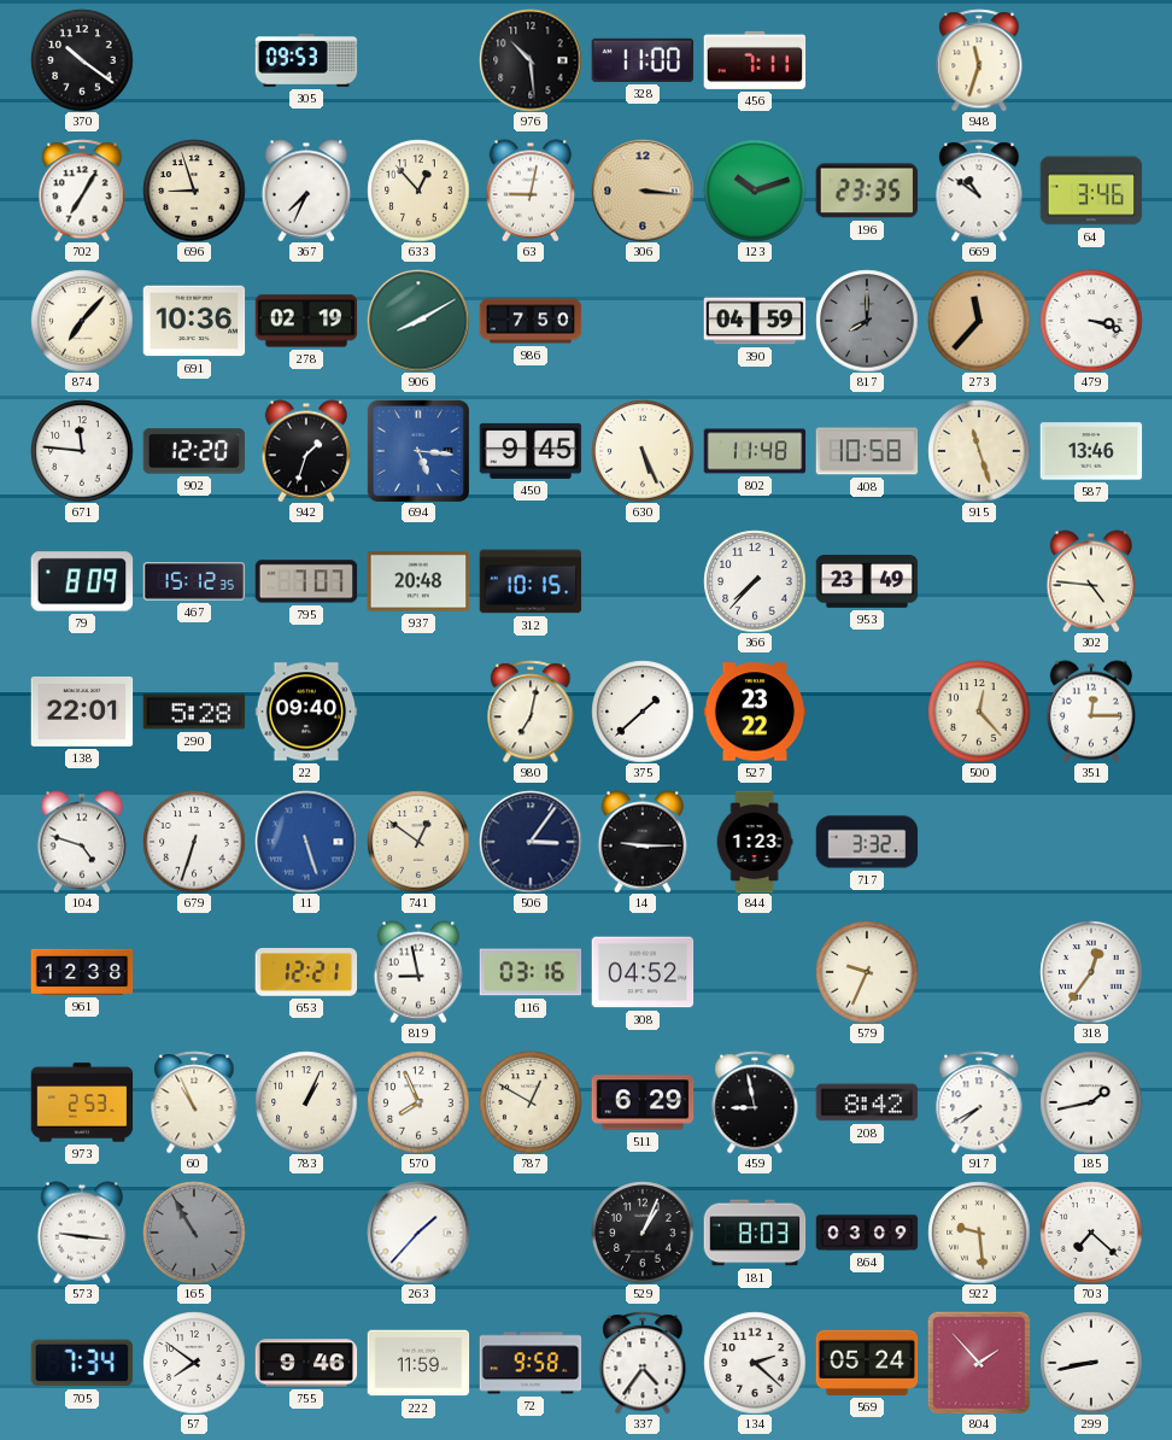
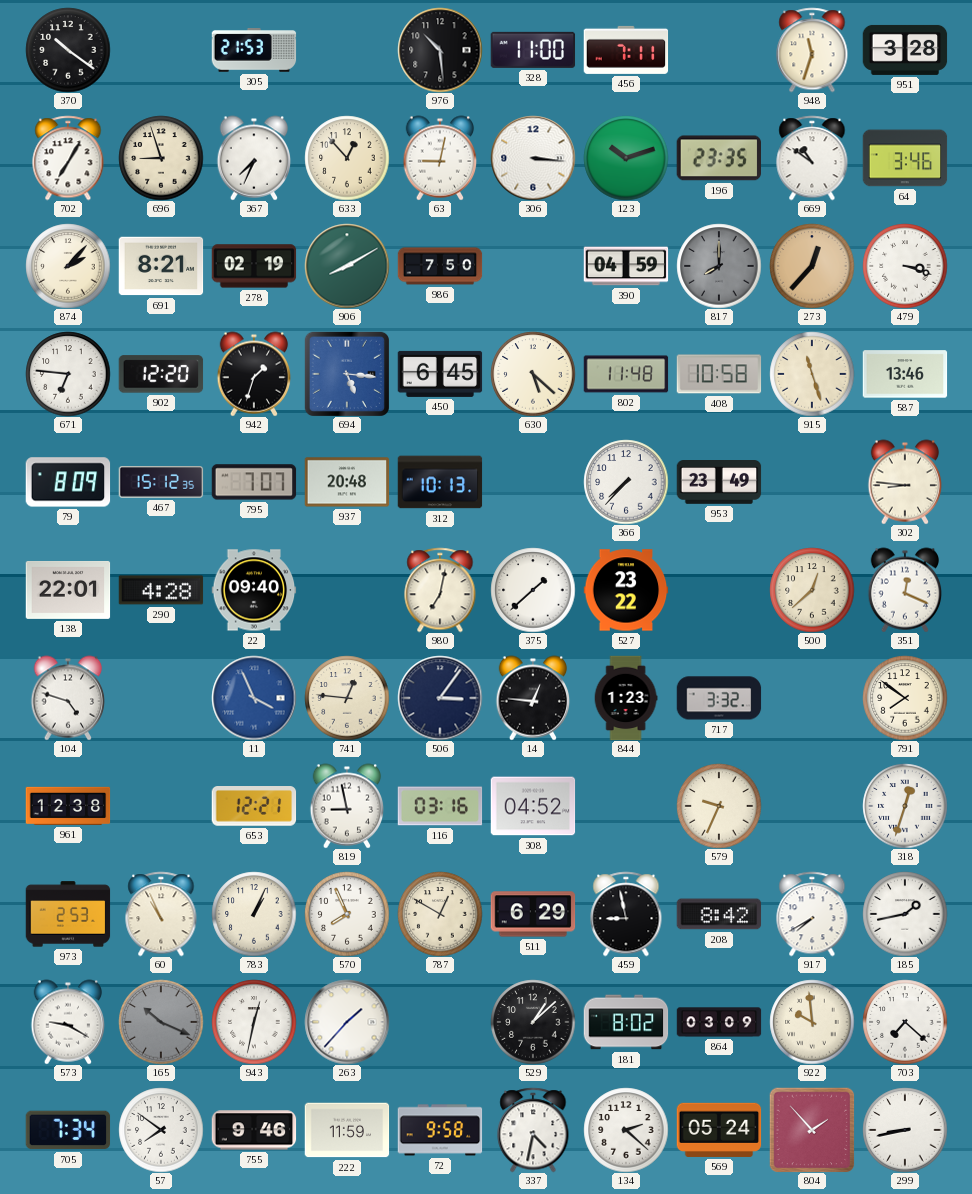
305: 09:53 -> 21:53
951: none -> 3:28
306 dial: champagne -> white
874: 7:07 -> 2:07
691: 10:36 -> 8:21
273: 11:37 -> 12:37
671: 11:46 -> 6:46
450: 9:45 -> 6:45
630: 5:26 -> 5:22
312: 10:15 -> 10:13
302: 4:46 -> 8:46
290: 5:28 -> 4:28
500: 12:23 -> 12:38
351: 12:15 -> 12:19
679: 6:33 -> none
11: 5:27 -> 3:56
741: 12:51 -> 12:46
14: 9:15 -> 12:46
791: none -> 7:51
318: 12:36 -> 12:33
573: 9:16 -> 9:20
165: 10:55 -> 10:19
943: none -> 12:32
529: 1:04 -> 1:08
181: 8:03 -> 8:02
922: 9:29 -> 9:59
337: 4:36 -> 4:32
